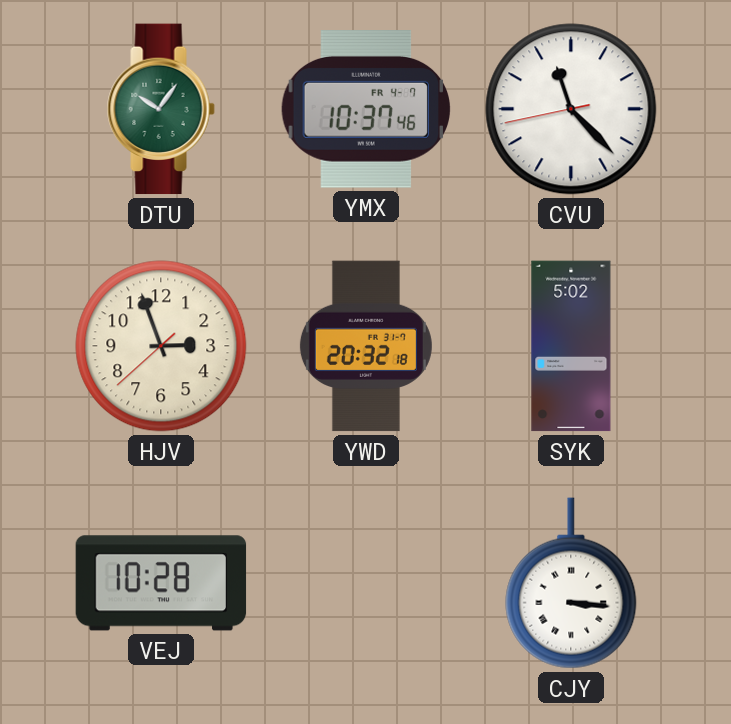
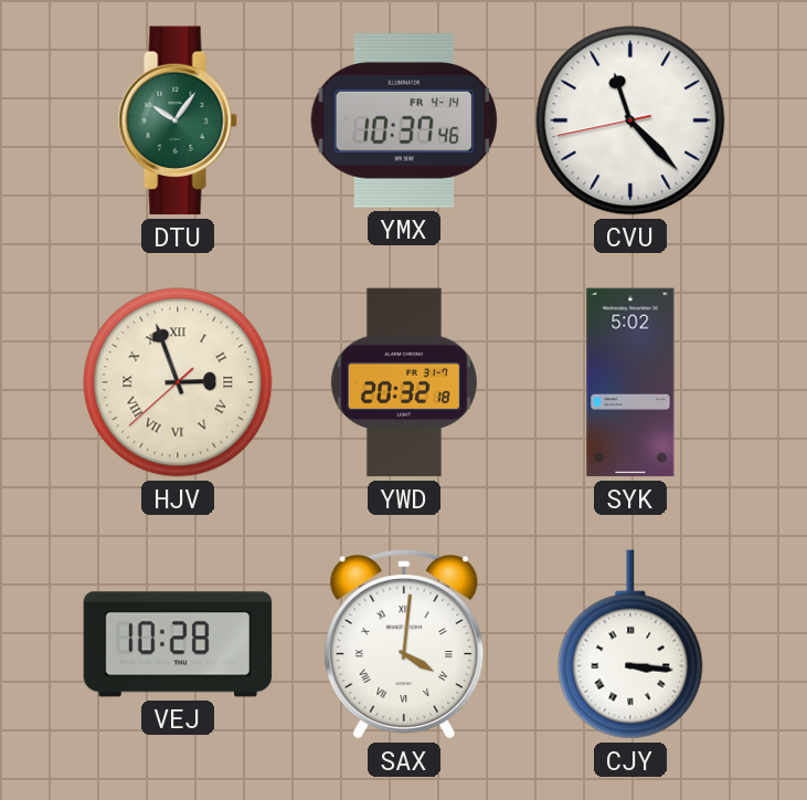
YMX date: FR 4-7 -> FR 4-14
HJV numerals: Arabic -> Roman
SAX: none -> 4:01
